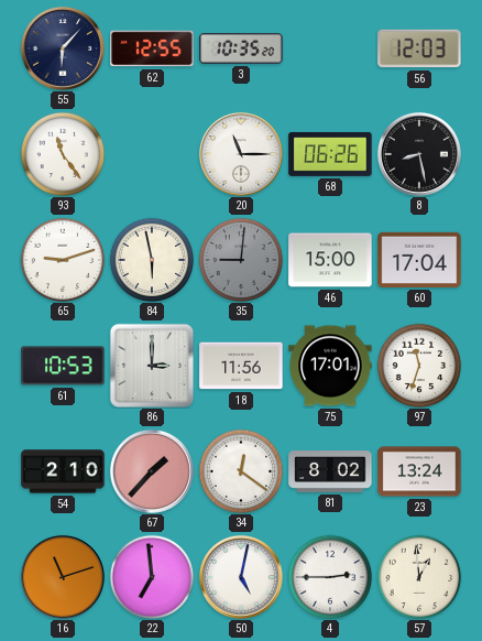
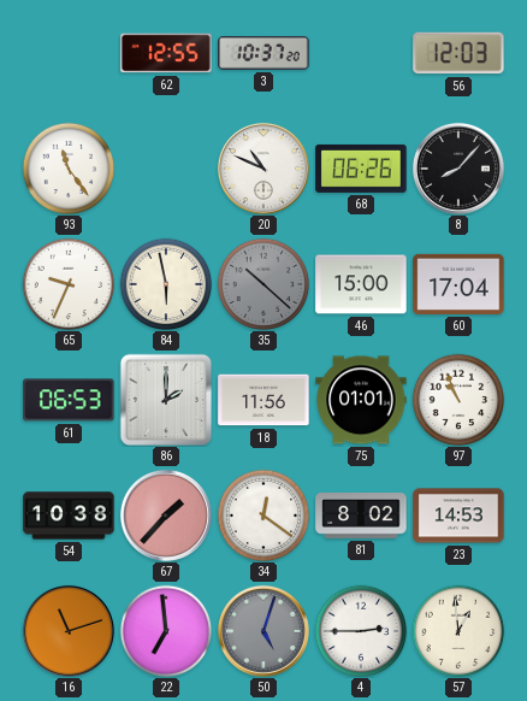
55: 6:07 -> none
3: 10:35 -> 10:37
20: 11:15 -> 10:49
8: 8:28 -> 8:07
65: 9:12 -> 9:34
35: 9:01 -> 10:22
61: 10:53 -> 06:53
86: 3:00 -> 2:00
75: 17:01 -> 01:01
97: 11:33 -> 10:56
54: 2:10 -> 10:38
23: 13:24 -> 14:53
50: 5:02 -> 5:03
50 dial: white -> grey
